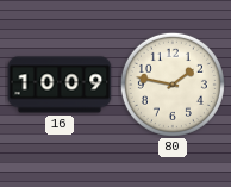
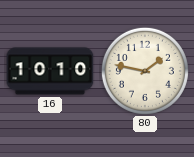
16: 10:09 -> 10:10
